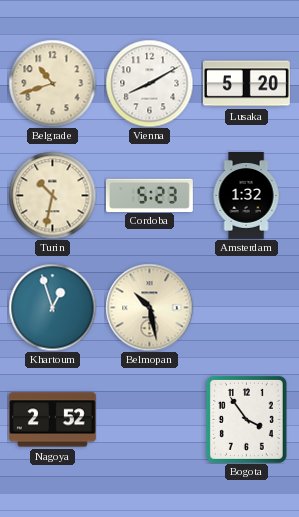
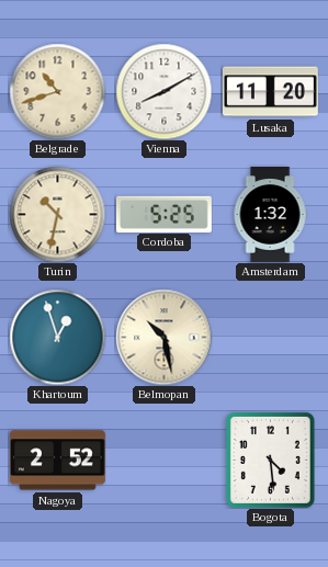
Lusaka: 5:20 -> 11:20
Cordoba: 5:23 -> 5:25
Bogota: 3:54 -> 4:29
